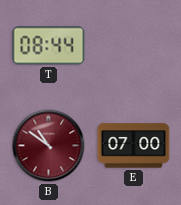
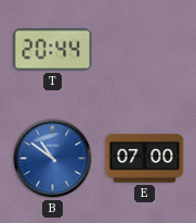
T: 08:44 -> 20:44
B dial: burgundy -> blue
